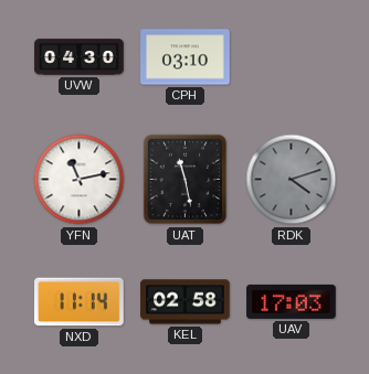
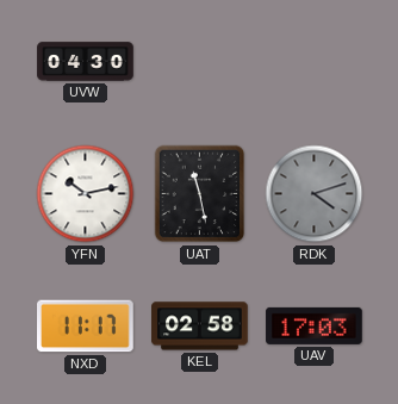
CPH: 03:10 -> none
YFN: 11:13 -> 10:13
NXD: 11:14 -> 11:17
